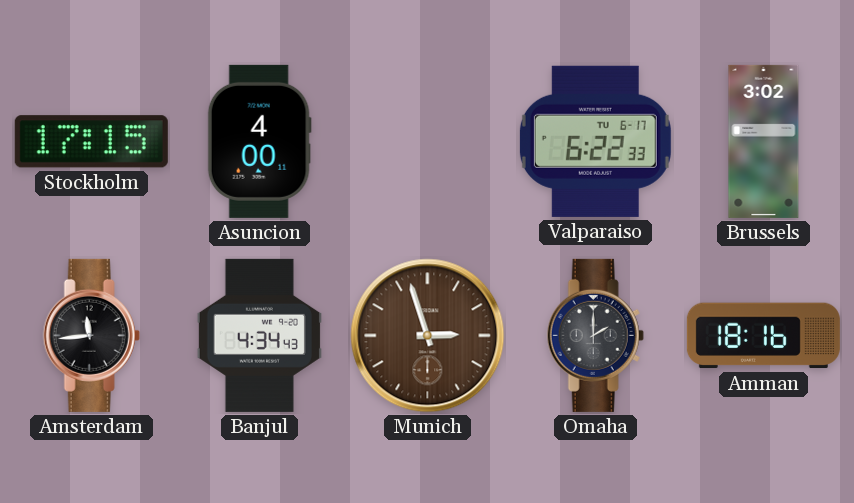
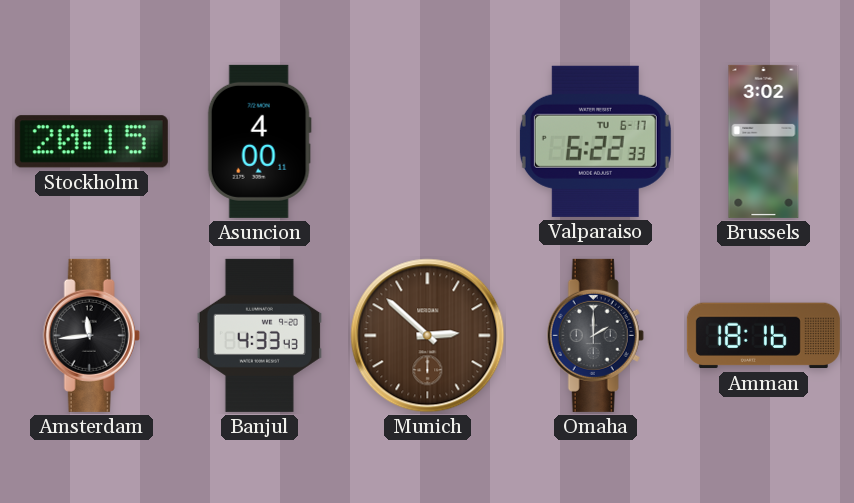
Stockholm: 17:15 -> 20:15
Banjul: 4:34 -> 4:33
Munich: 2:57 -> 2:52
